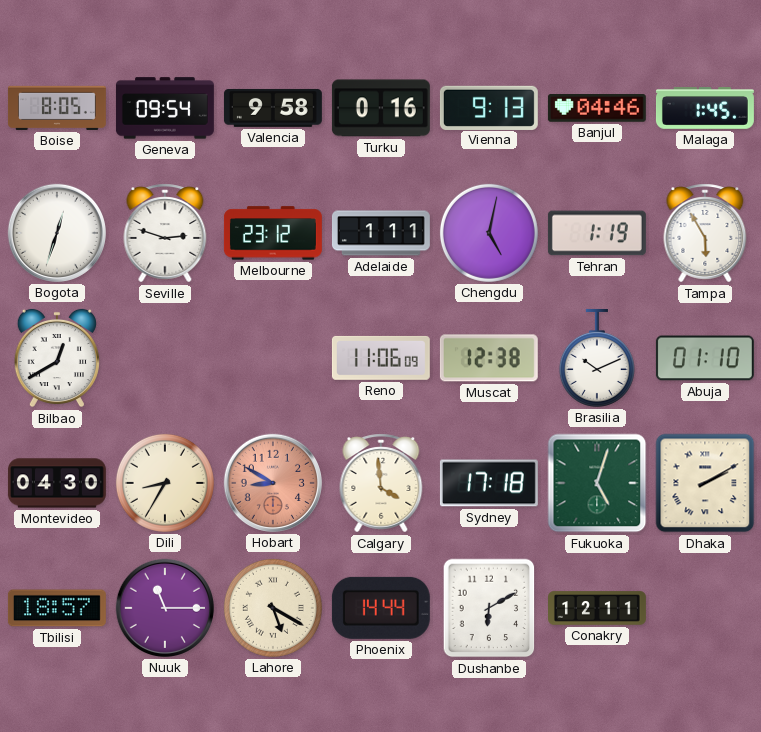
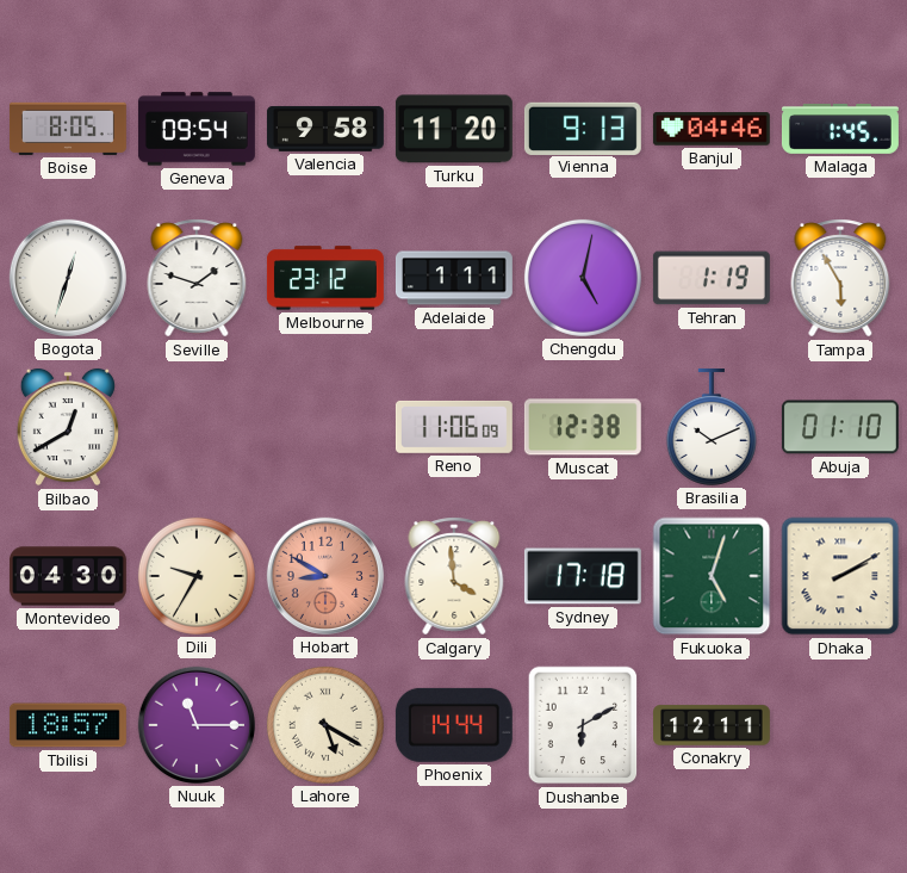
Turku: 0:16 -> 11:20
Seville: 2:48 -> 1:48
Dili: 8:35 -> 9:35
